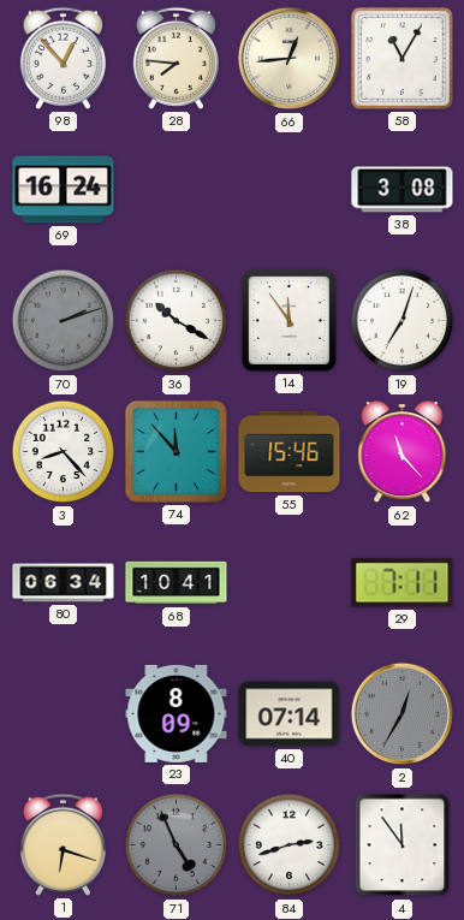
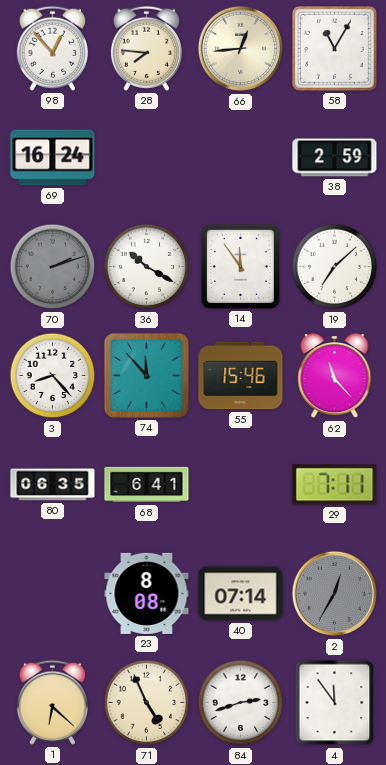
38: 3:08 -> 2:59
19: 7:03 -> 7:08
80: 06:34 -> 06:35
68: 10:41 -> 6:41
23: 8:09 -> 8:08
1: 6:18 -> 6:22
71 dial: grey -> cream
